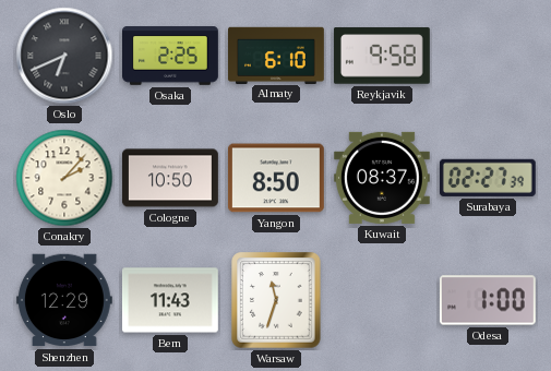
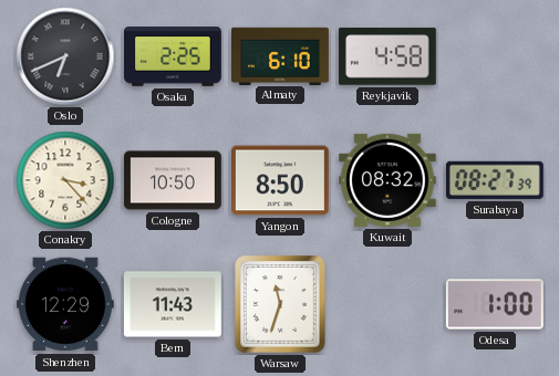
Reykjavik: 9:58 -> 4:58
Conakry: 2:07 -> 3:23
Kuwait: 08:37 -> 08:32
Surabaya: 02:27 -> 08:27
